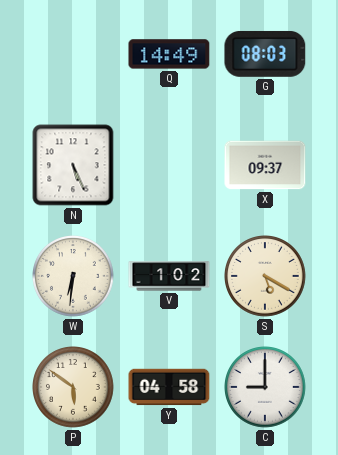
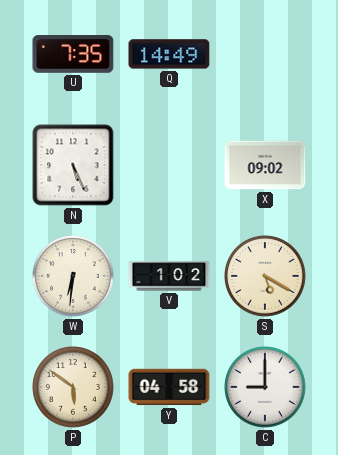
U: none -> 7:35
G: 08:03 -> none
X: 09:37 -> 09:02
